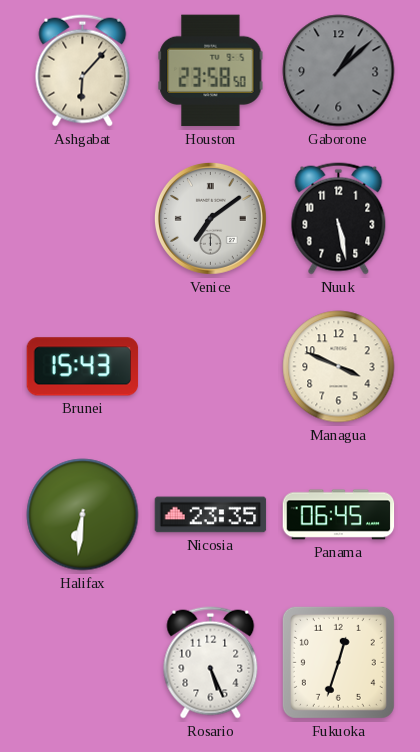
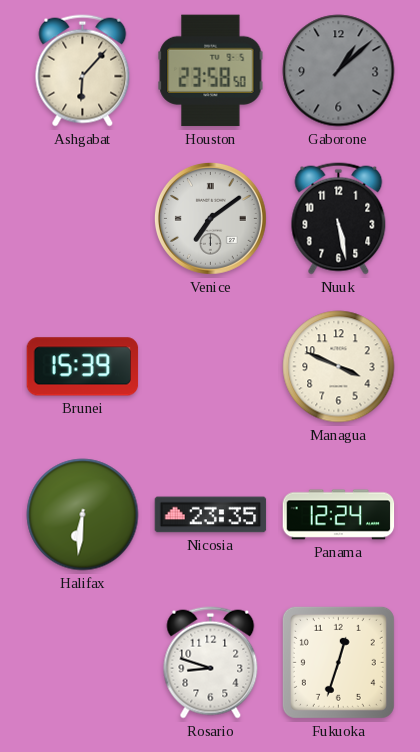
Brunei: 15:43 -> 15:39
Panama: 06:45 -> 12:24
Rosario: 5:26 -> 8:48
